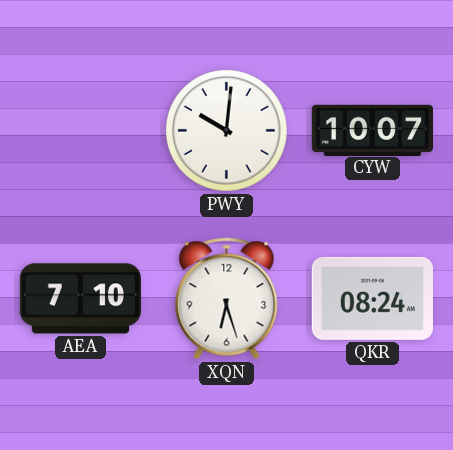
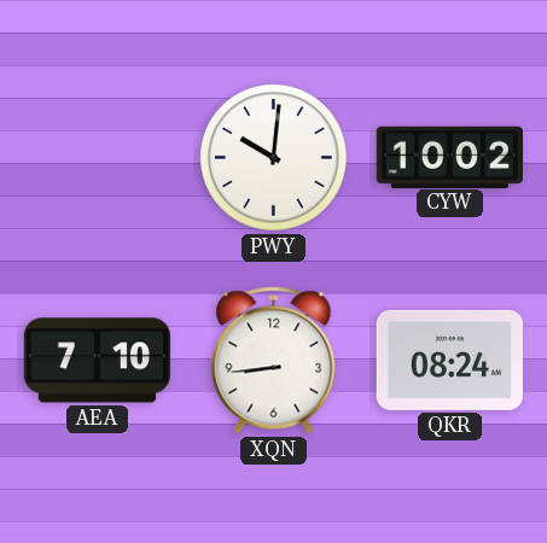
CYW: 10:07 -> 10:02
XQN: 6:27 -> 8:44
